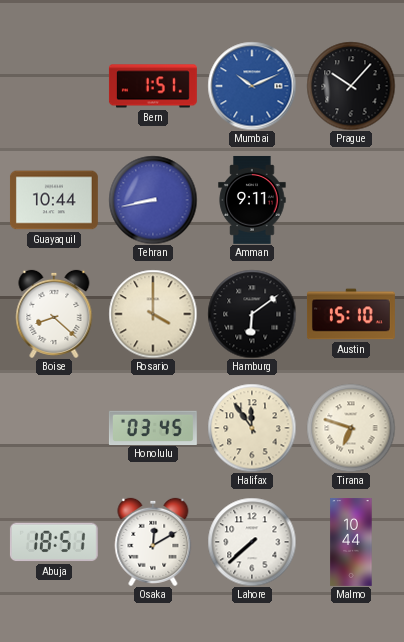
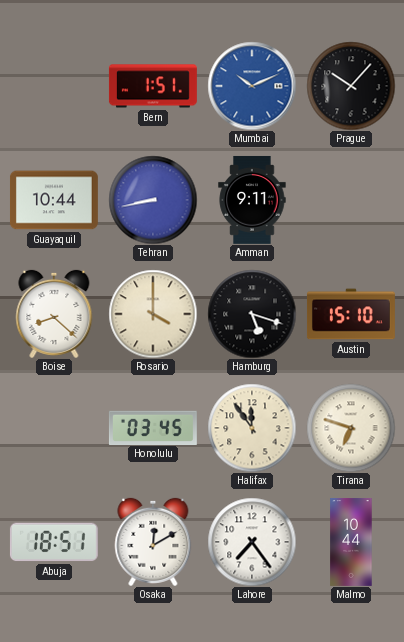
Hamburg: 6:09 -> 5:18
Lahore: 7:38 -> 7:24
